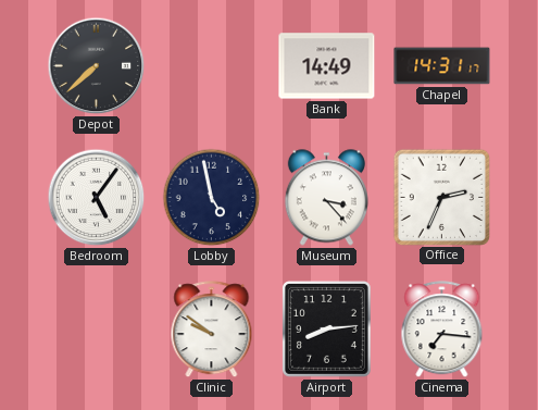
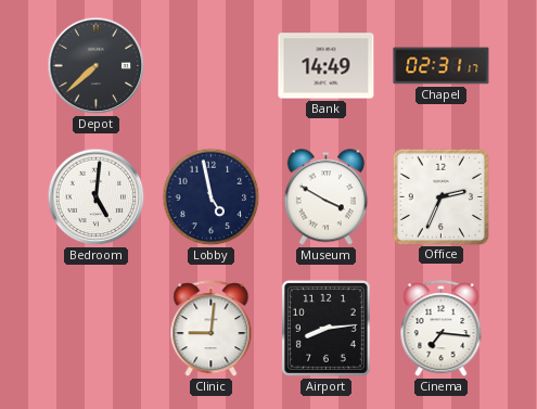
Chapel: 14:31 -> 02:31
Bedroom: 5:06 -> 5:01
Museum: 3:23 -> 3:50
Clinic: 9:51 -> 9:01
